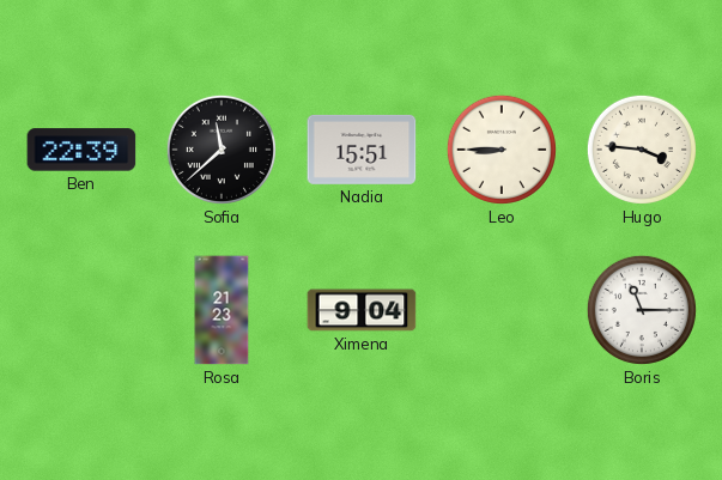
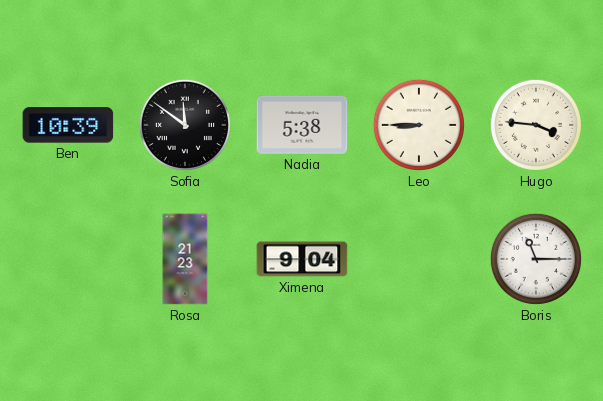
Ben: 22:39 -> 10:39
Sofia: 11:38 -> 11:51
Nadia: 15:51 -> 5:38
